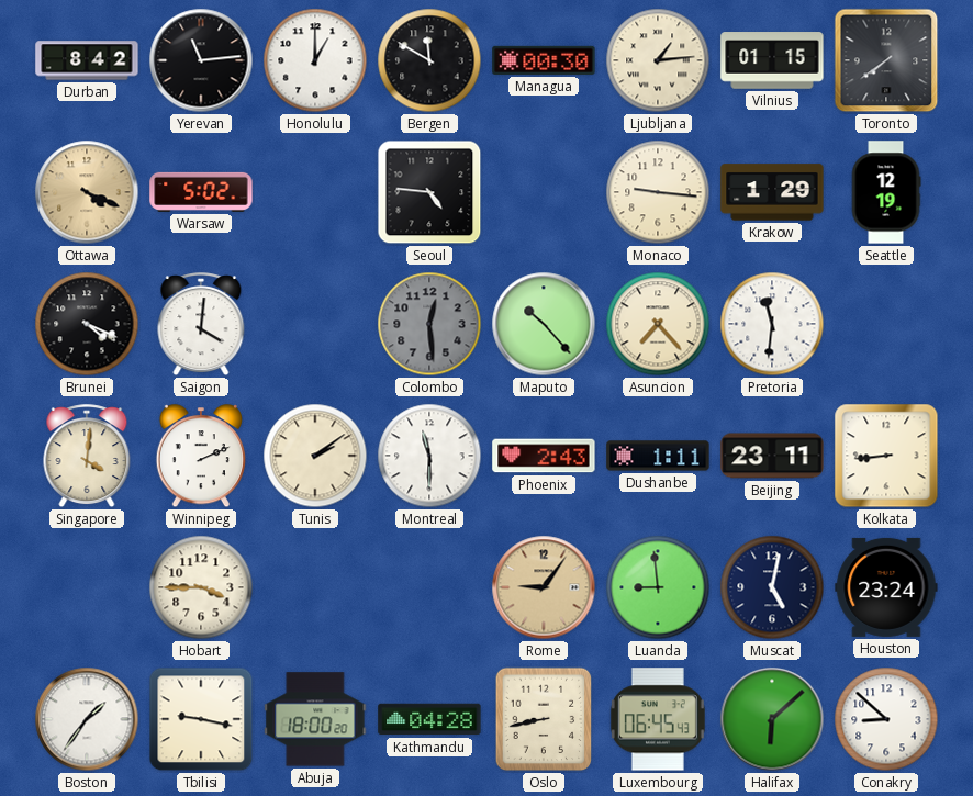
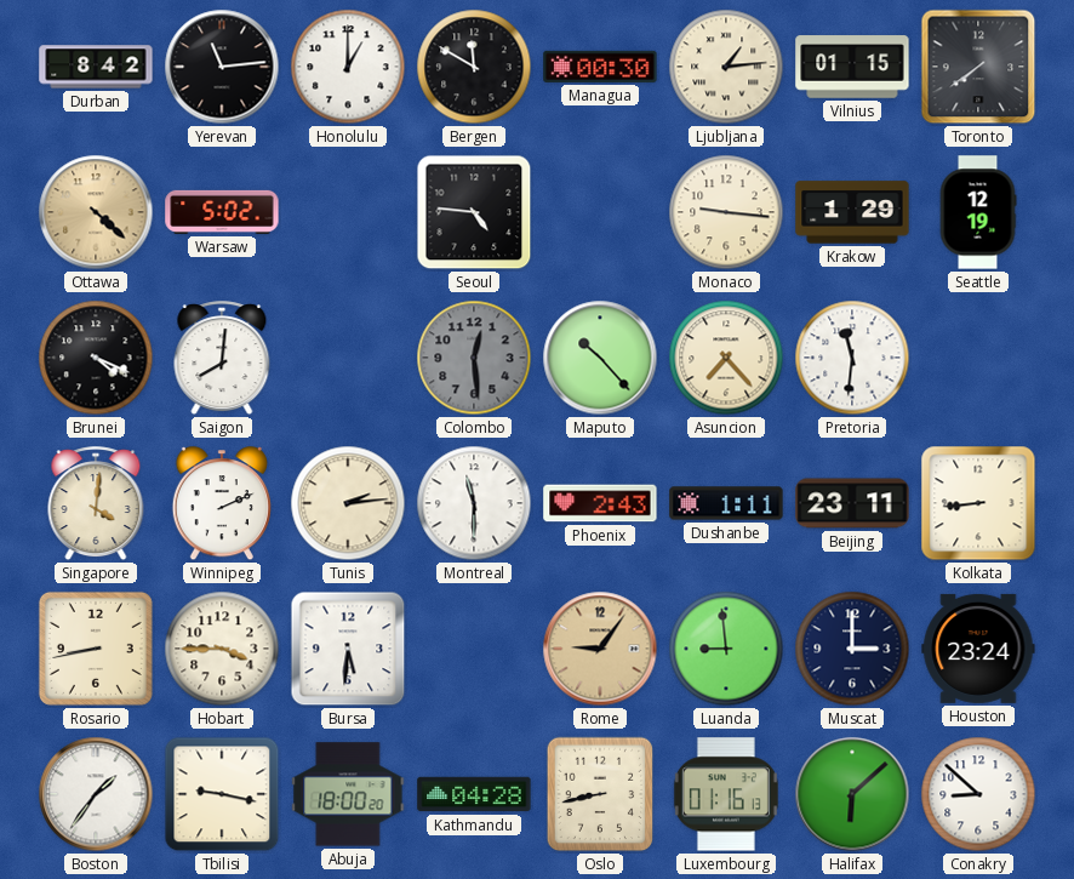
Ottawa: 4:19 -> 4:22
Saigon: 4:01 -> 8:01
Tunis: 2:09 -> 2:14
Rosario: none -> 8:43
Bursa: none -> 5:31
Muscat: 5:02 -> 3:00
Luxembourg: 06:45 -> 01:16
